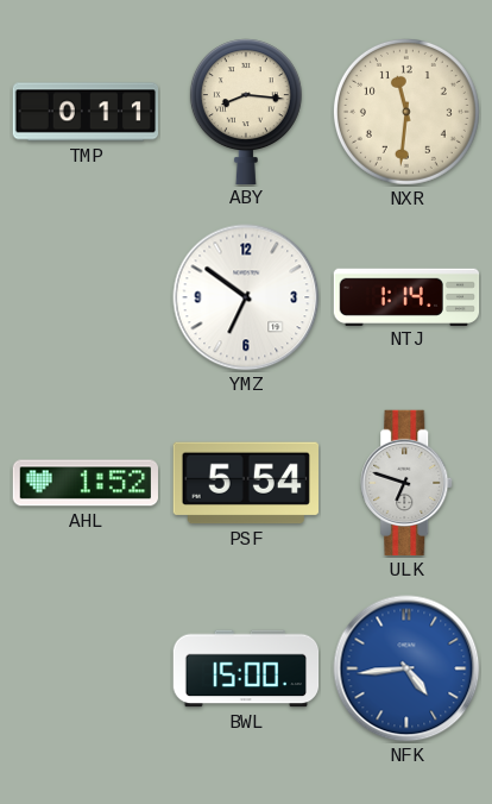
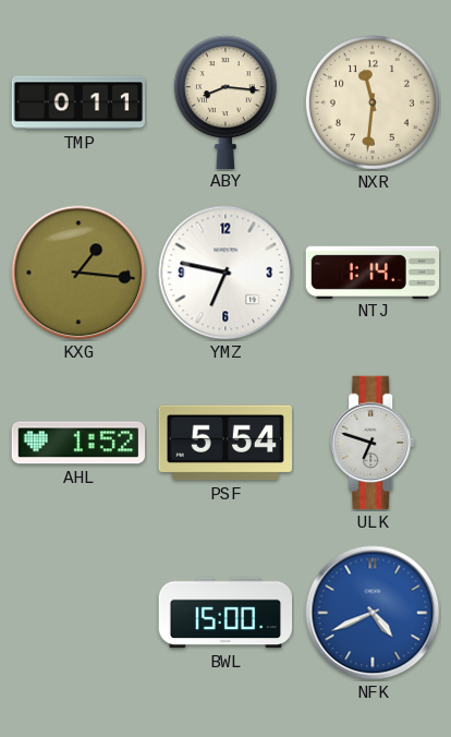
KXG: none -> 1:16
YMZ: 6:51 -> 6:47
NFK: 4:44 -> 4:41
